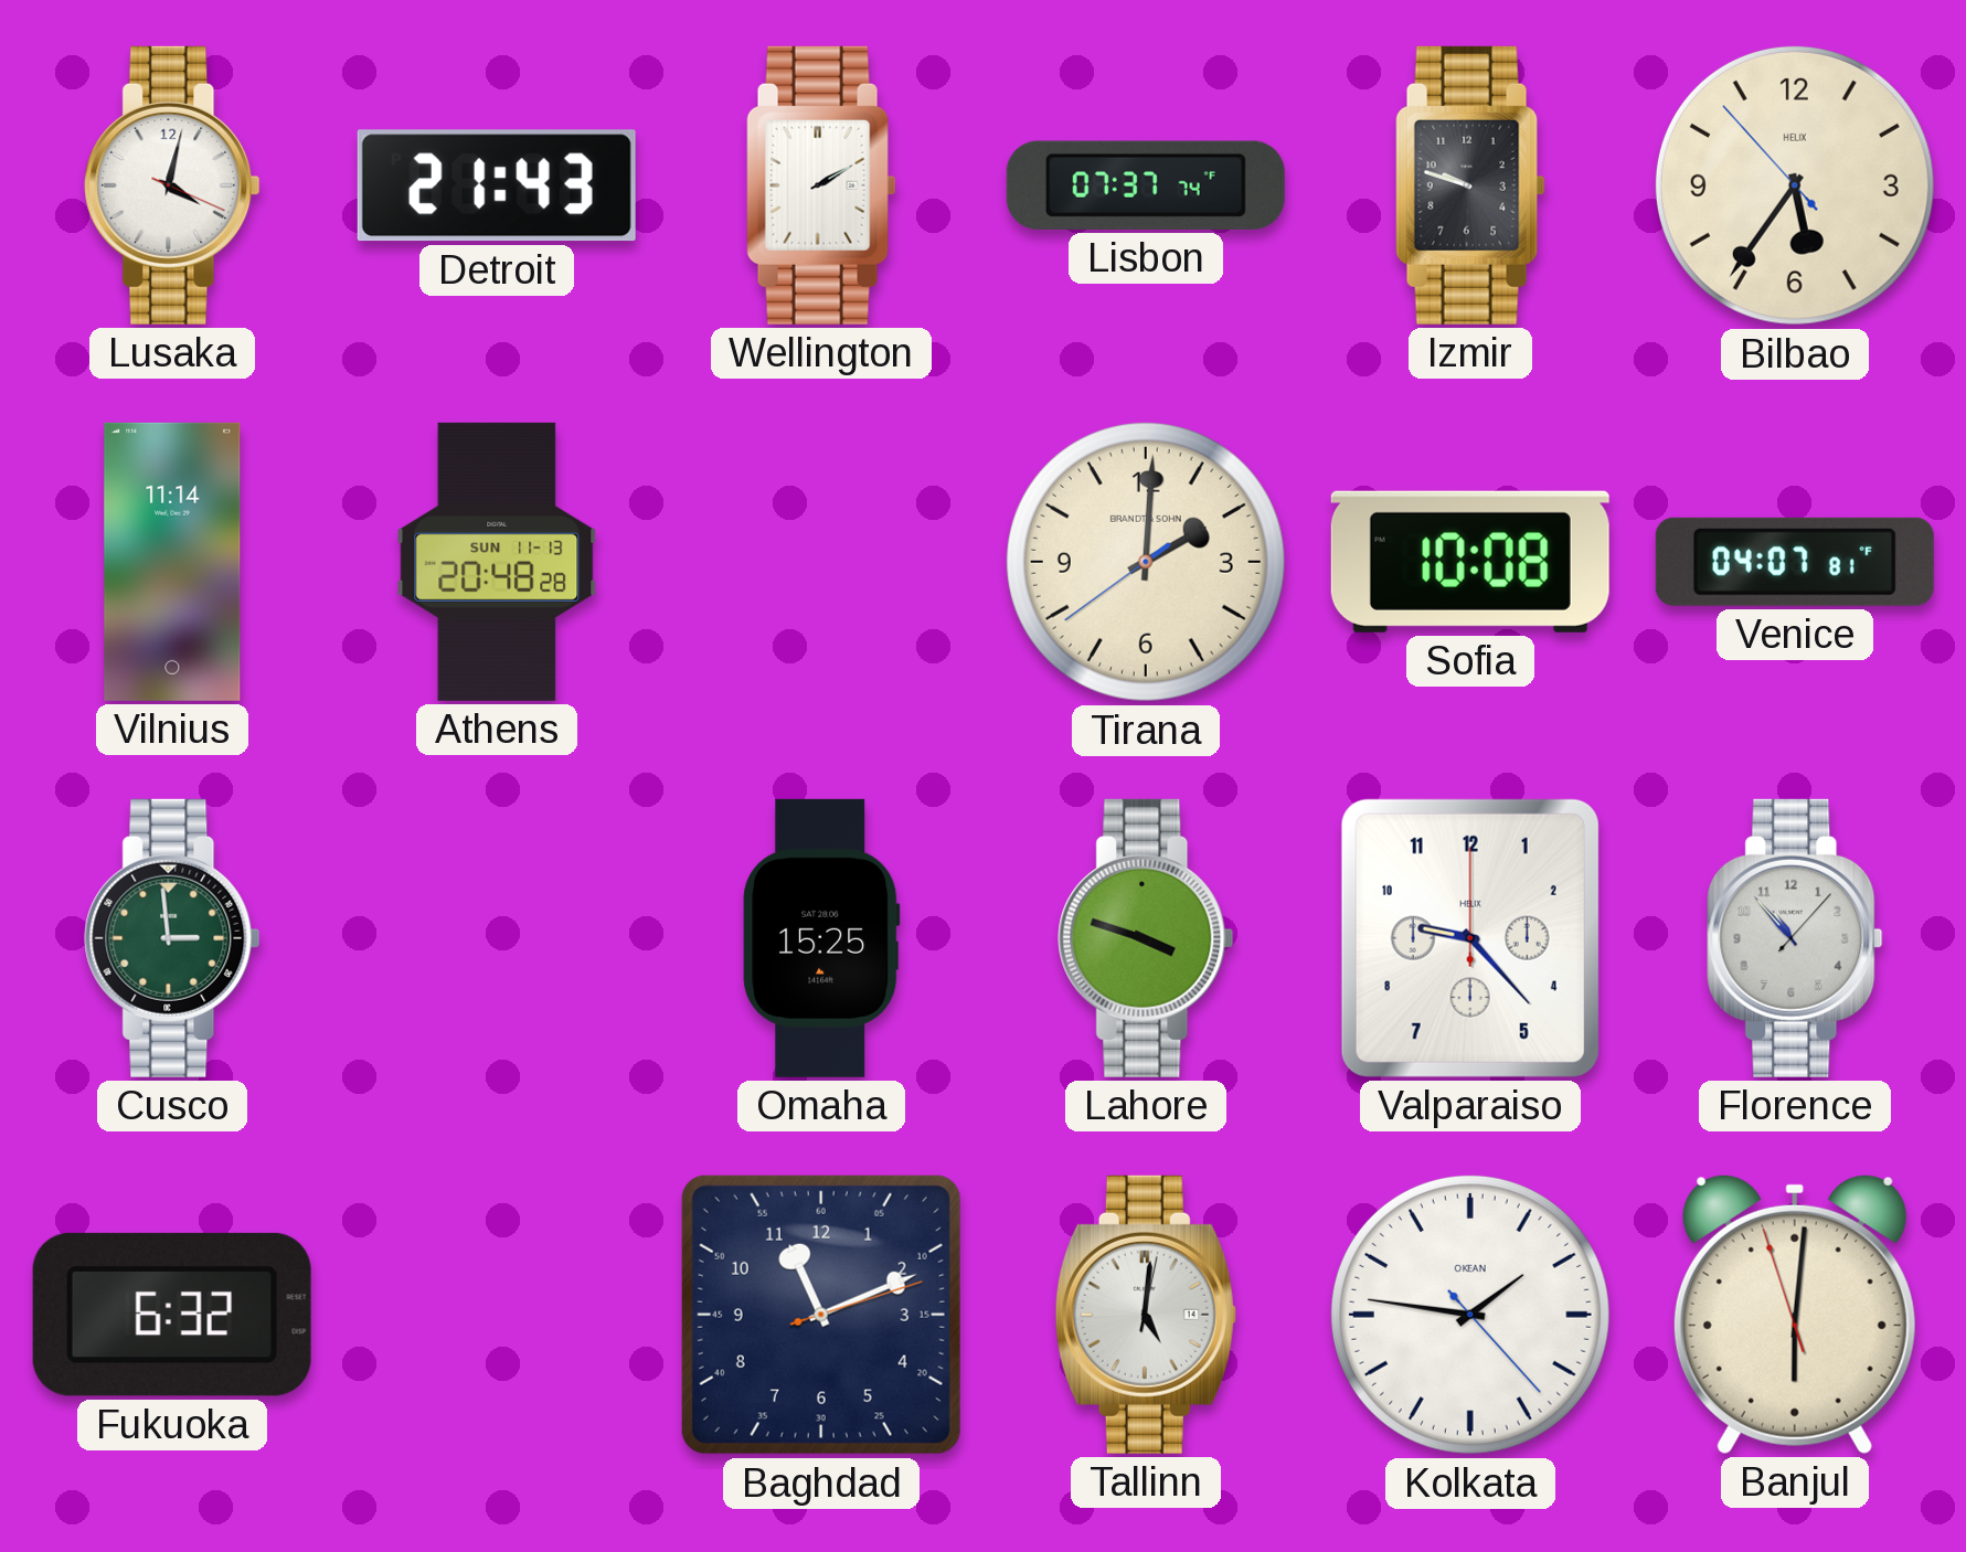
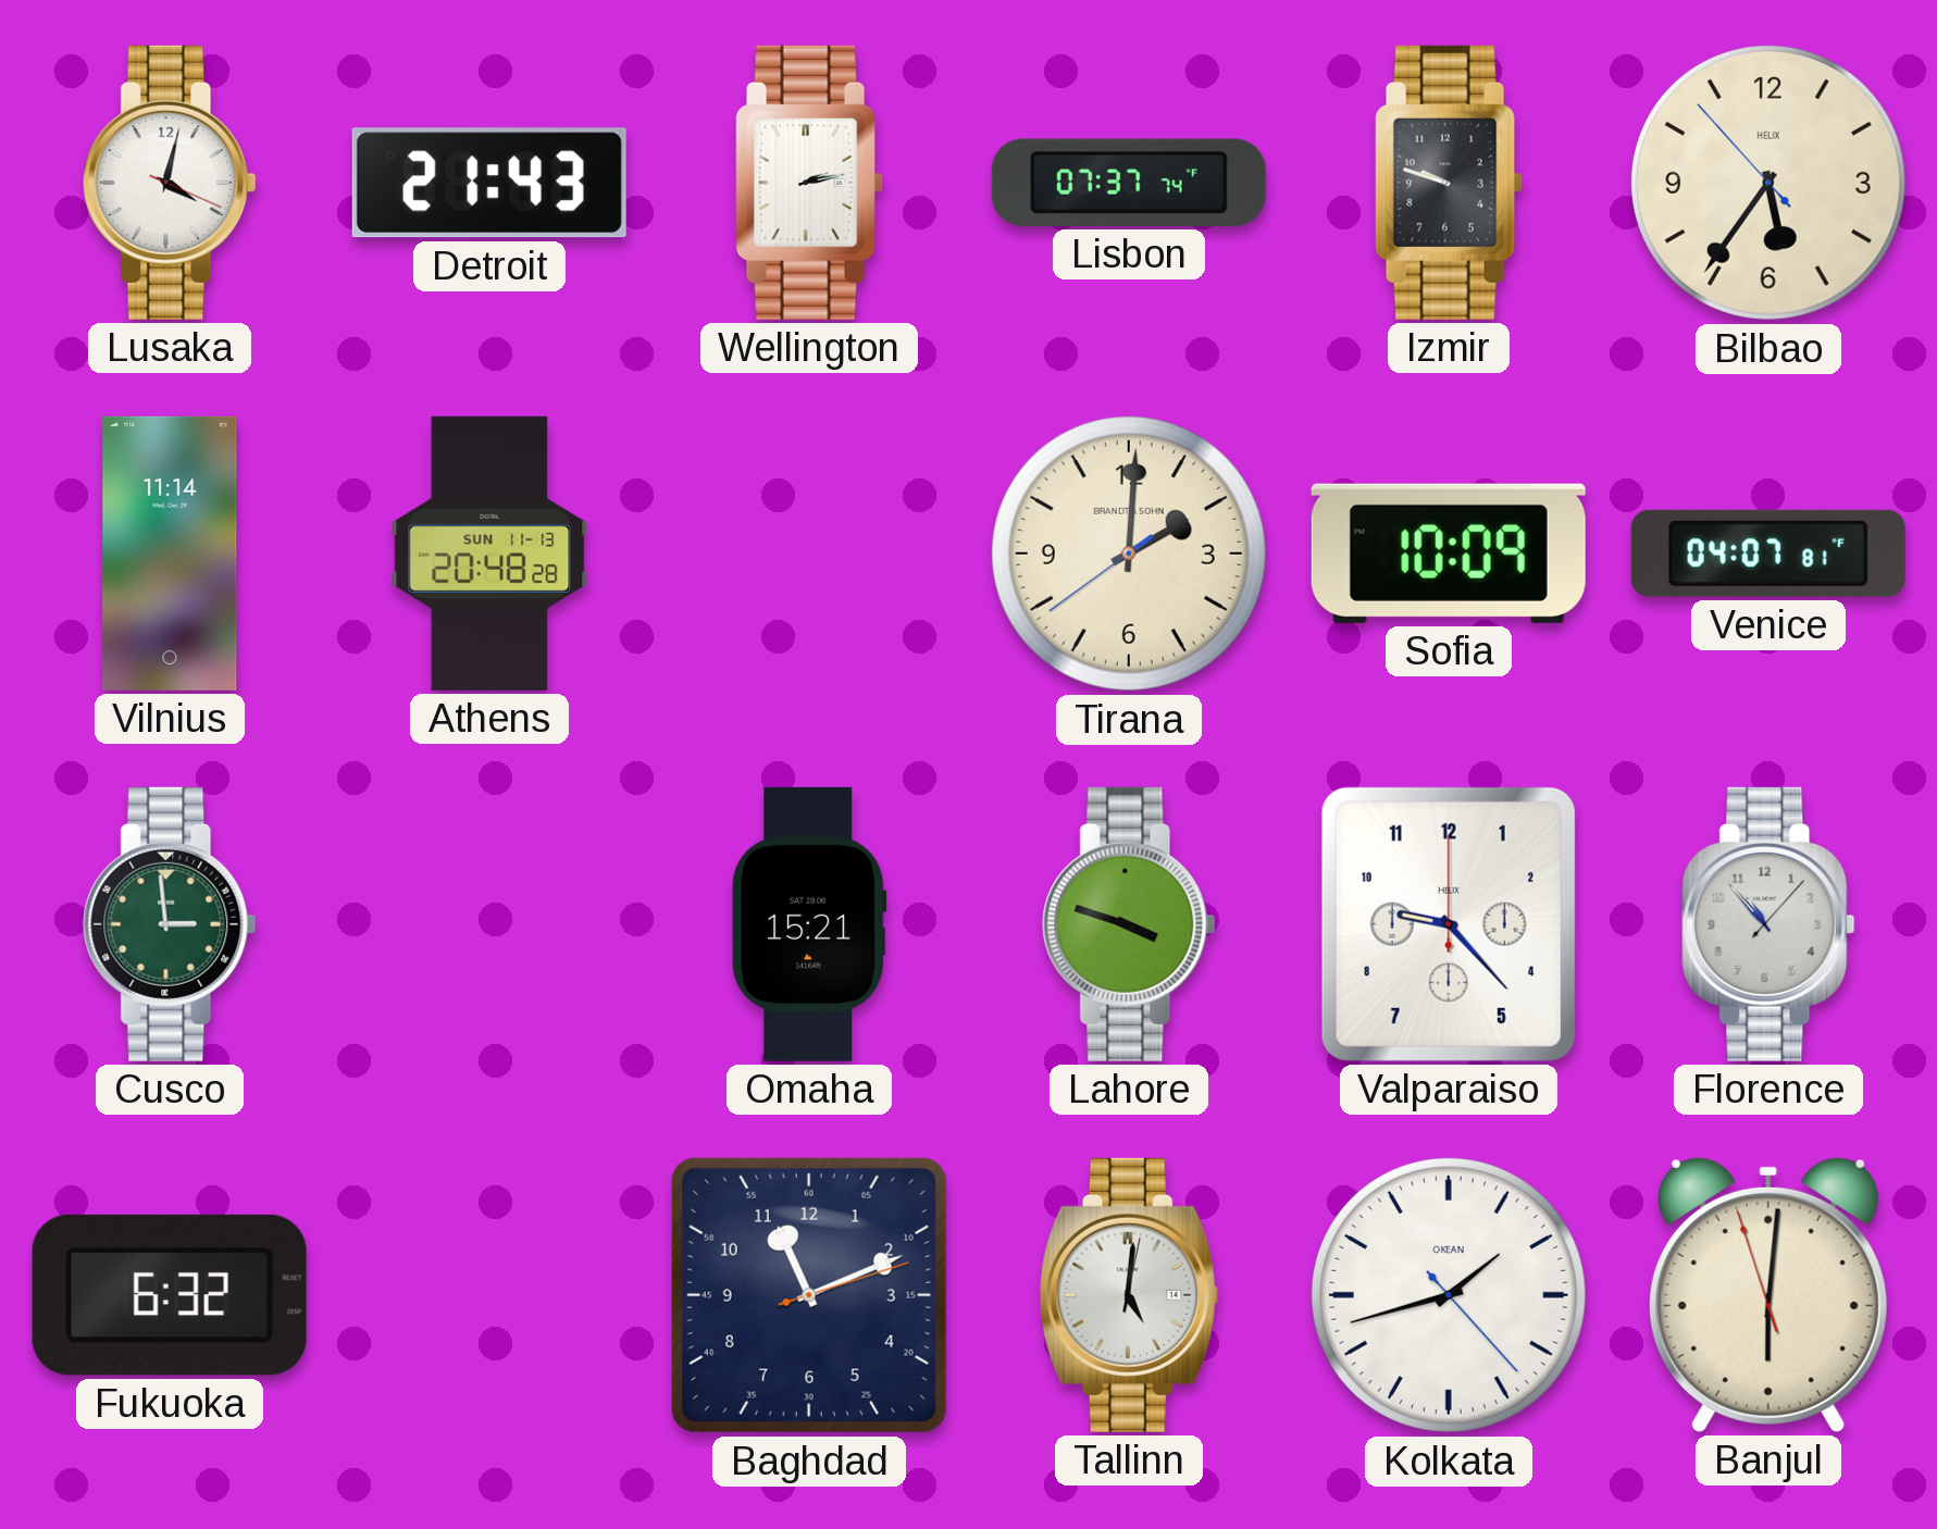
Wellington: 2:10 -> 2:13
Sofia: 10:08 -> 10:09
Omaha: 15:25 -> 15:21
Kolkata: 1:46 -> 1:42
